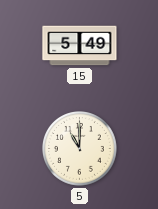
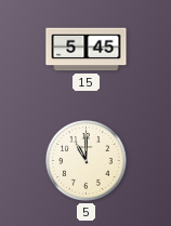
15: 5:49 -> 5:45
